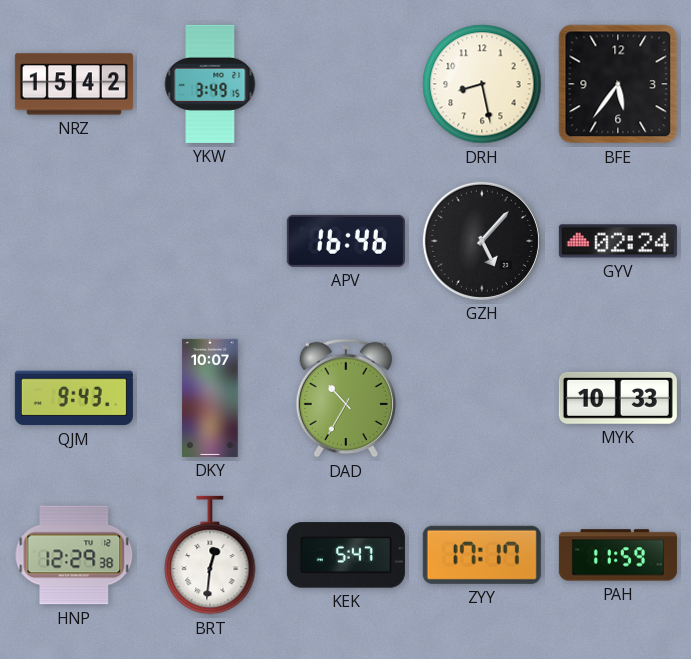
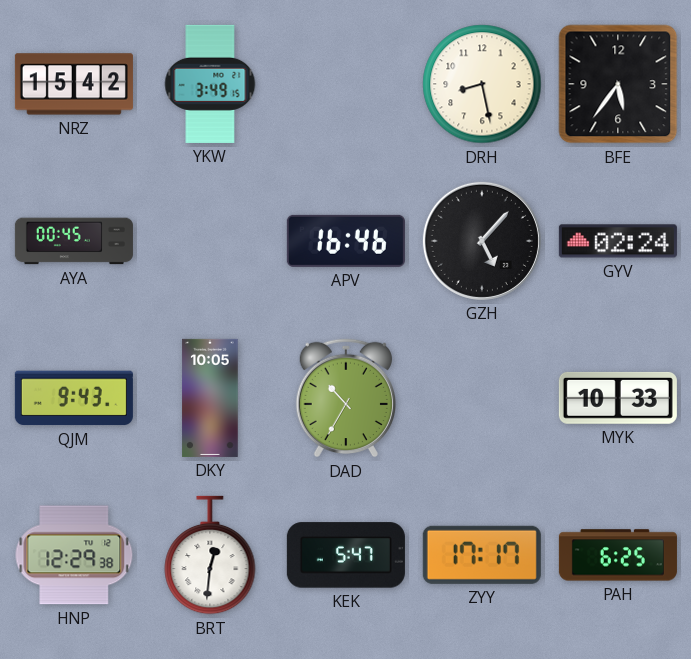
AYA: none -> 00:45
DKY: 10:07 -> 10:05
PAH: 11:59 -> 6:25
